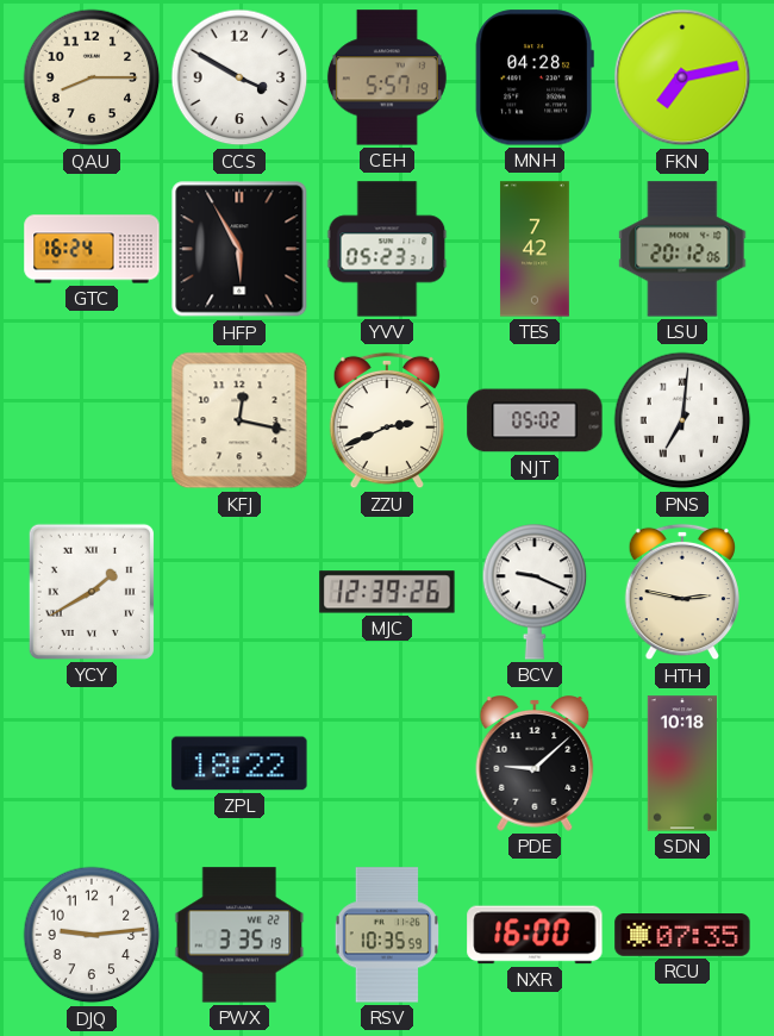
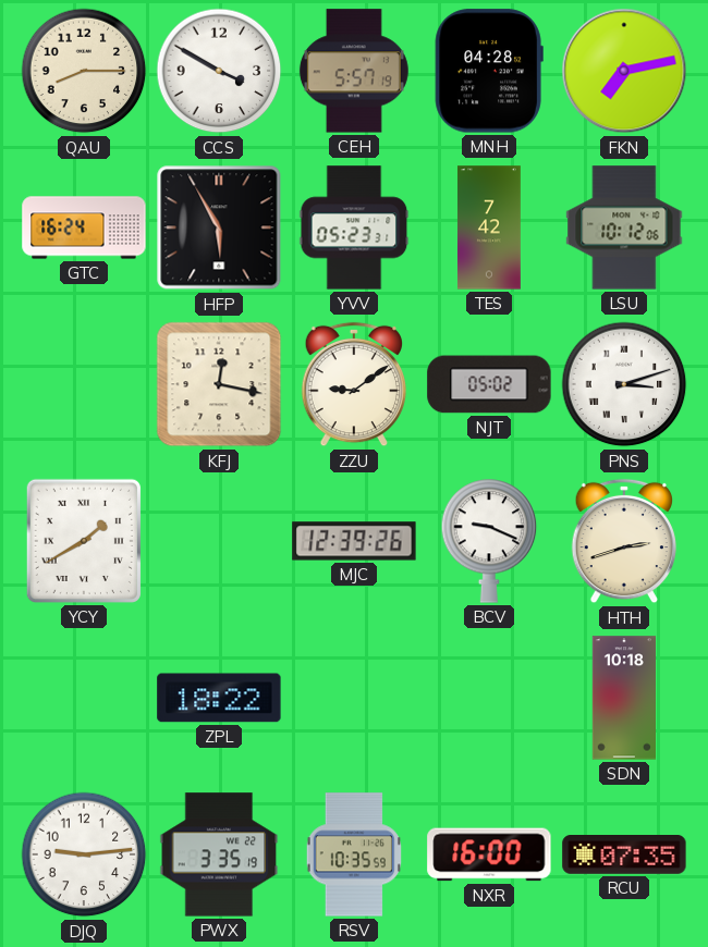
LSU: 20:12 -> 10:12
ZZU: 2:41 -> 9:09
PNS: 7:01 -> 3:12
HTH: 2:47 -> 2:42
PDE: 9:08 -> none
